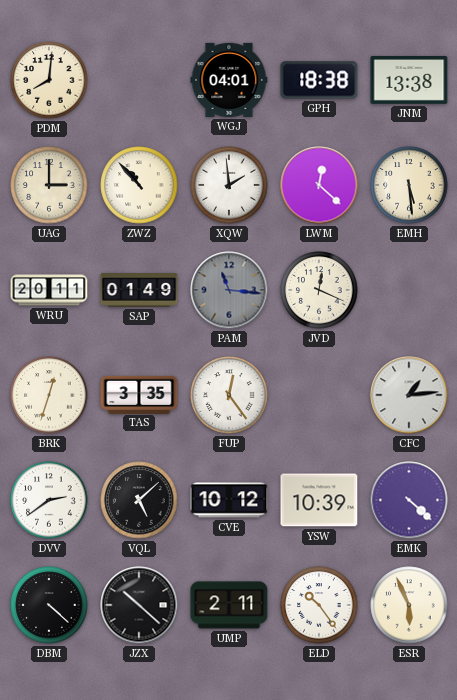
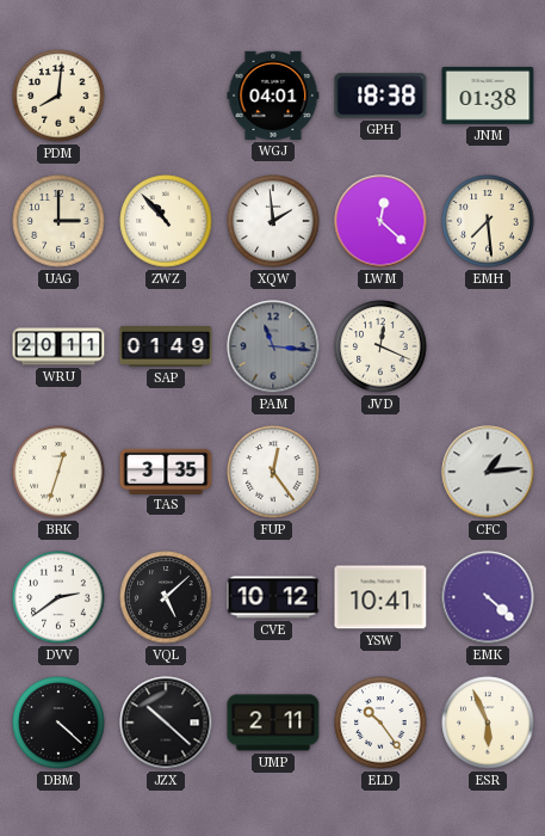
JNM: 13:38 -> 01:38
EMH: 5:29 -> 7:29
YSW: 10:39 -> 10:41
